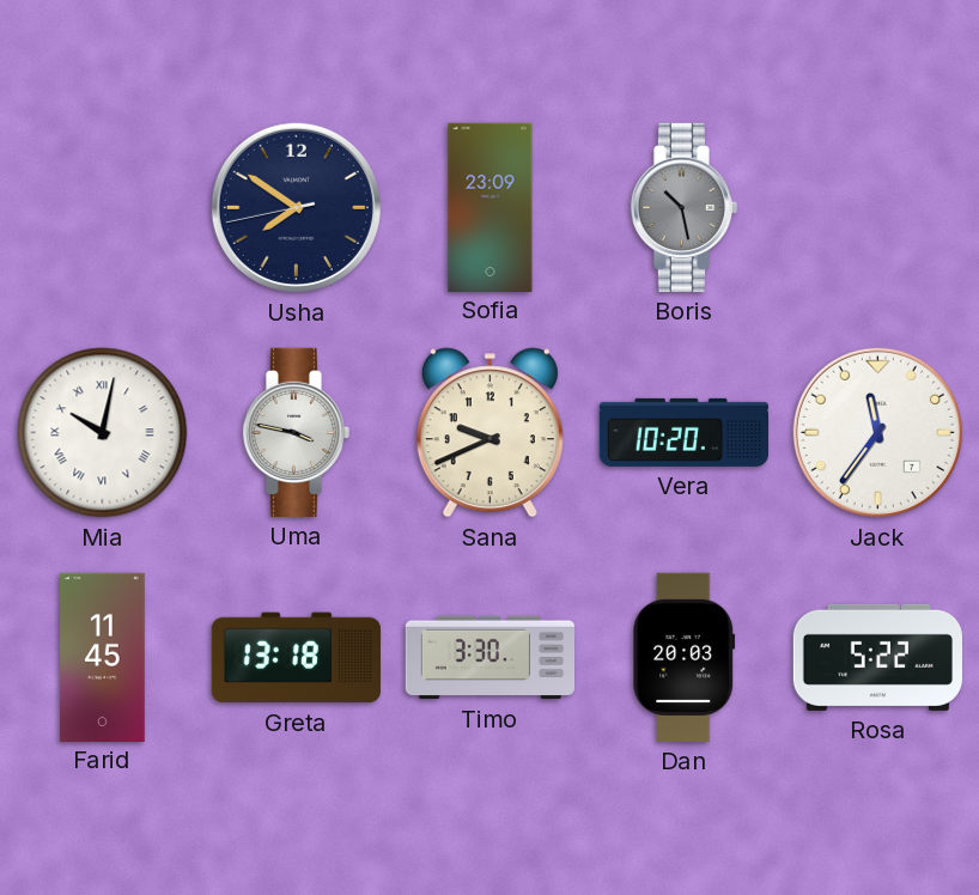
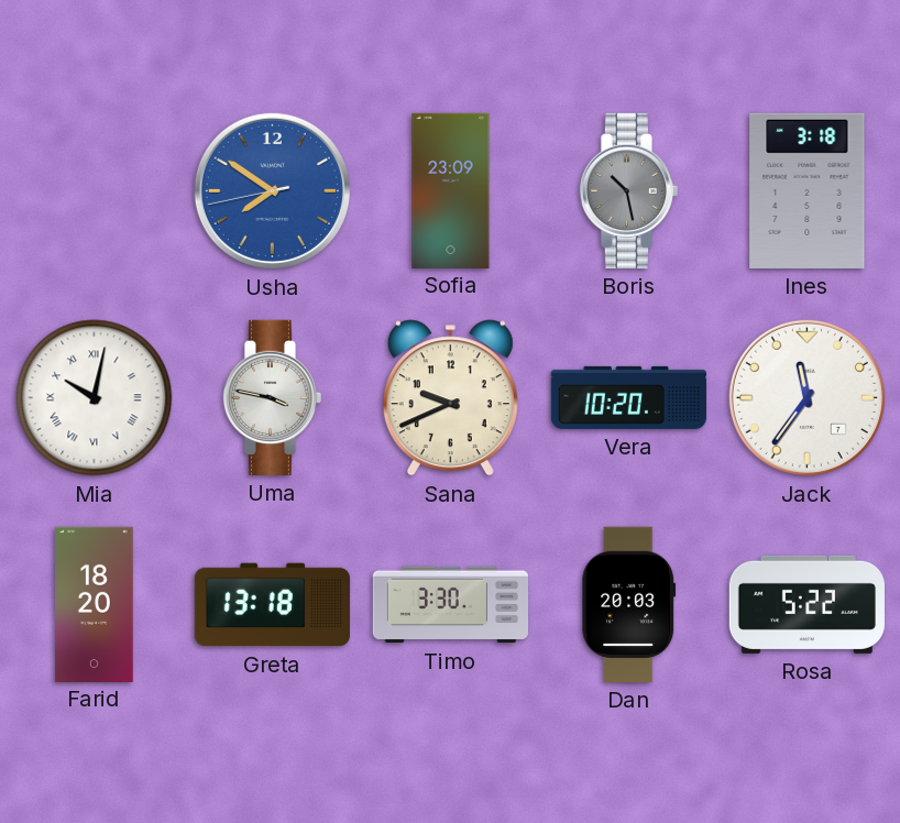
Usha dial: navy -> blue
Ines: none -> 3:18
Farid: 11:45 -> 18:20
